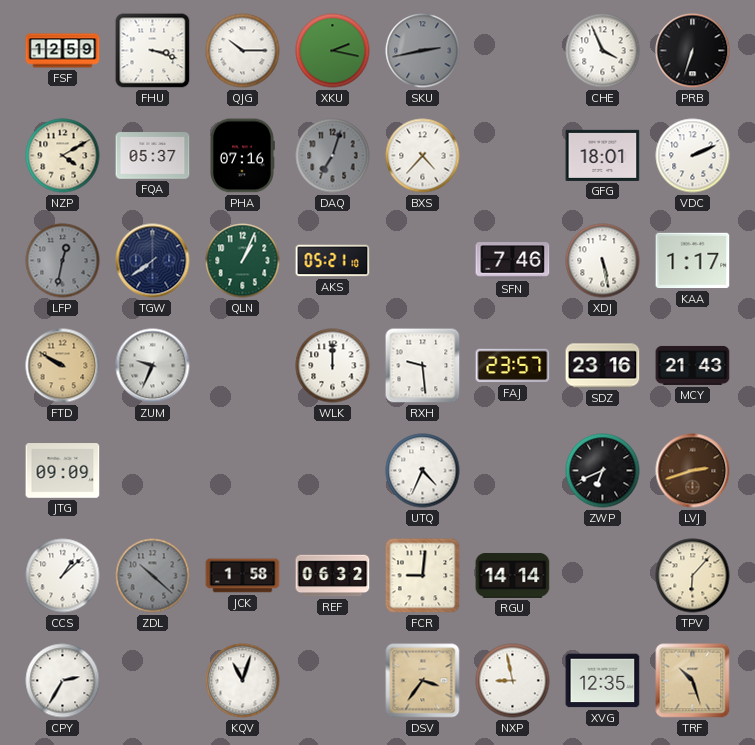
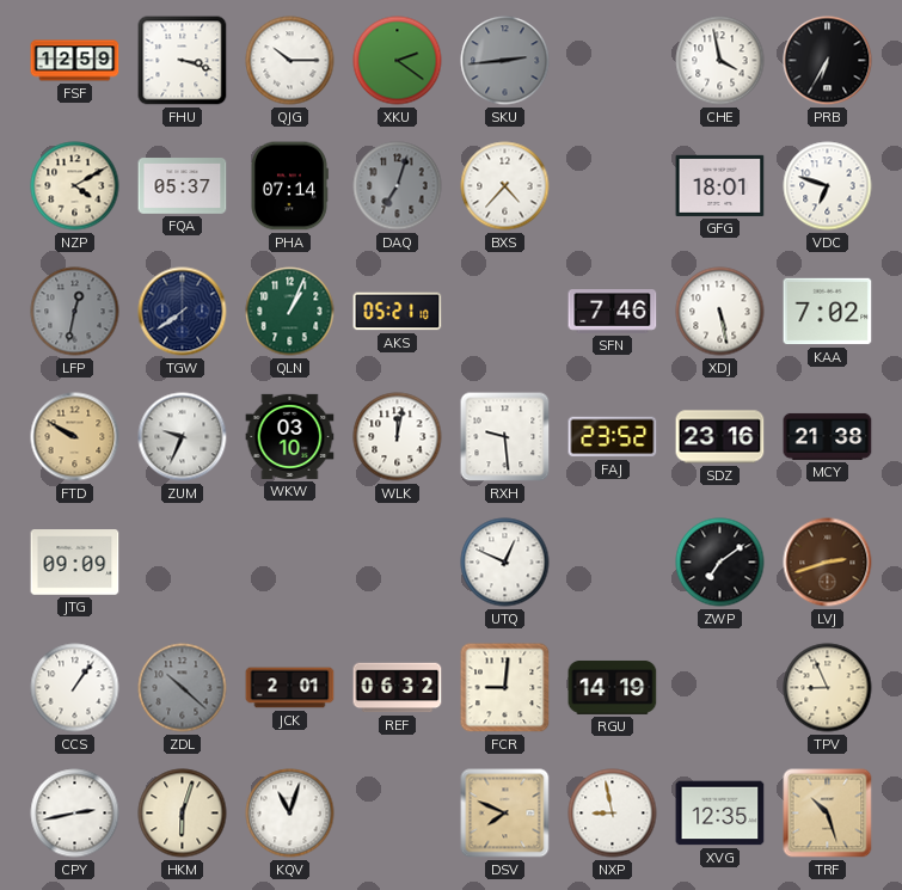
XKU: 2:17 -> 2:21
SKU: 2:43 -> 2:44
CHE: 3:56 -> 3:58
PRB: 6:33 -> 6:35
PHA: 07:16 -> 07:14
VDC: 2:11 -> 6:48
KAA: 1:17 -> 7:02
WKW: none -> 03:10
WLK: 12:00 -> 12:02
FAJ: 23:57 -> 23:52
MCY: 21:43 -> 21:38
UTQ: 4:34 -> 12:49
ZWP: 6:41 -> 7:09
CCS: 1:08 -> 1:06
JCK: 1:58 -> 2:01
RGU: 14:14 -> 14:19
TPV: 6:07 -> 8:56
CPY: 2:35 -> 2:43
HKM: none -> 6:03
DSV: 3:36 -> 7:49
